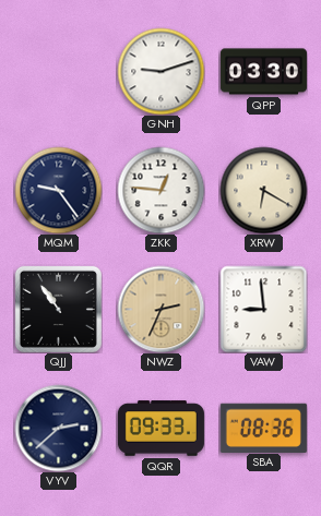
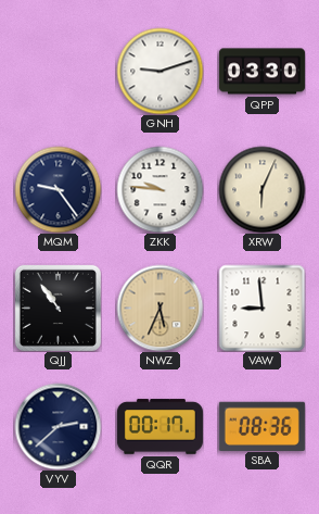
ZKK: 12:46 -> 9:46
XRW: 6:20 -> 6:04
NWZ: 2:34 -> 5:34
QQR: 09:33 -> 00:17
